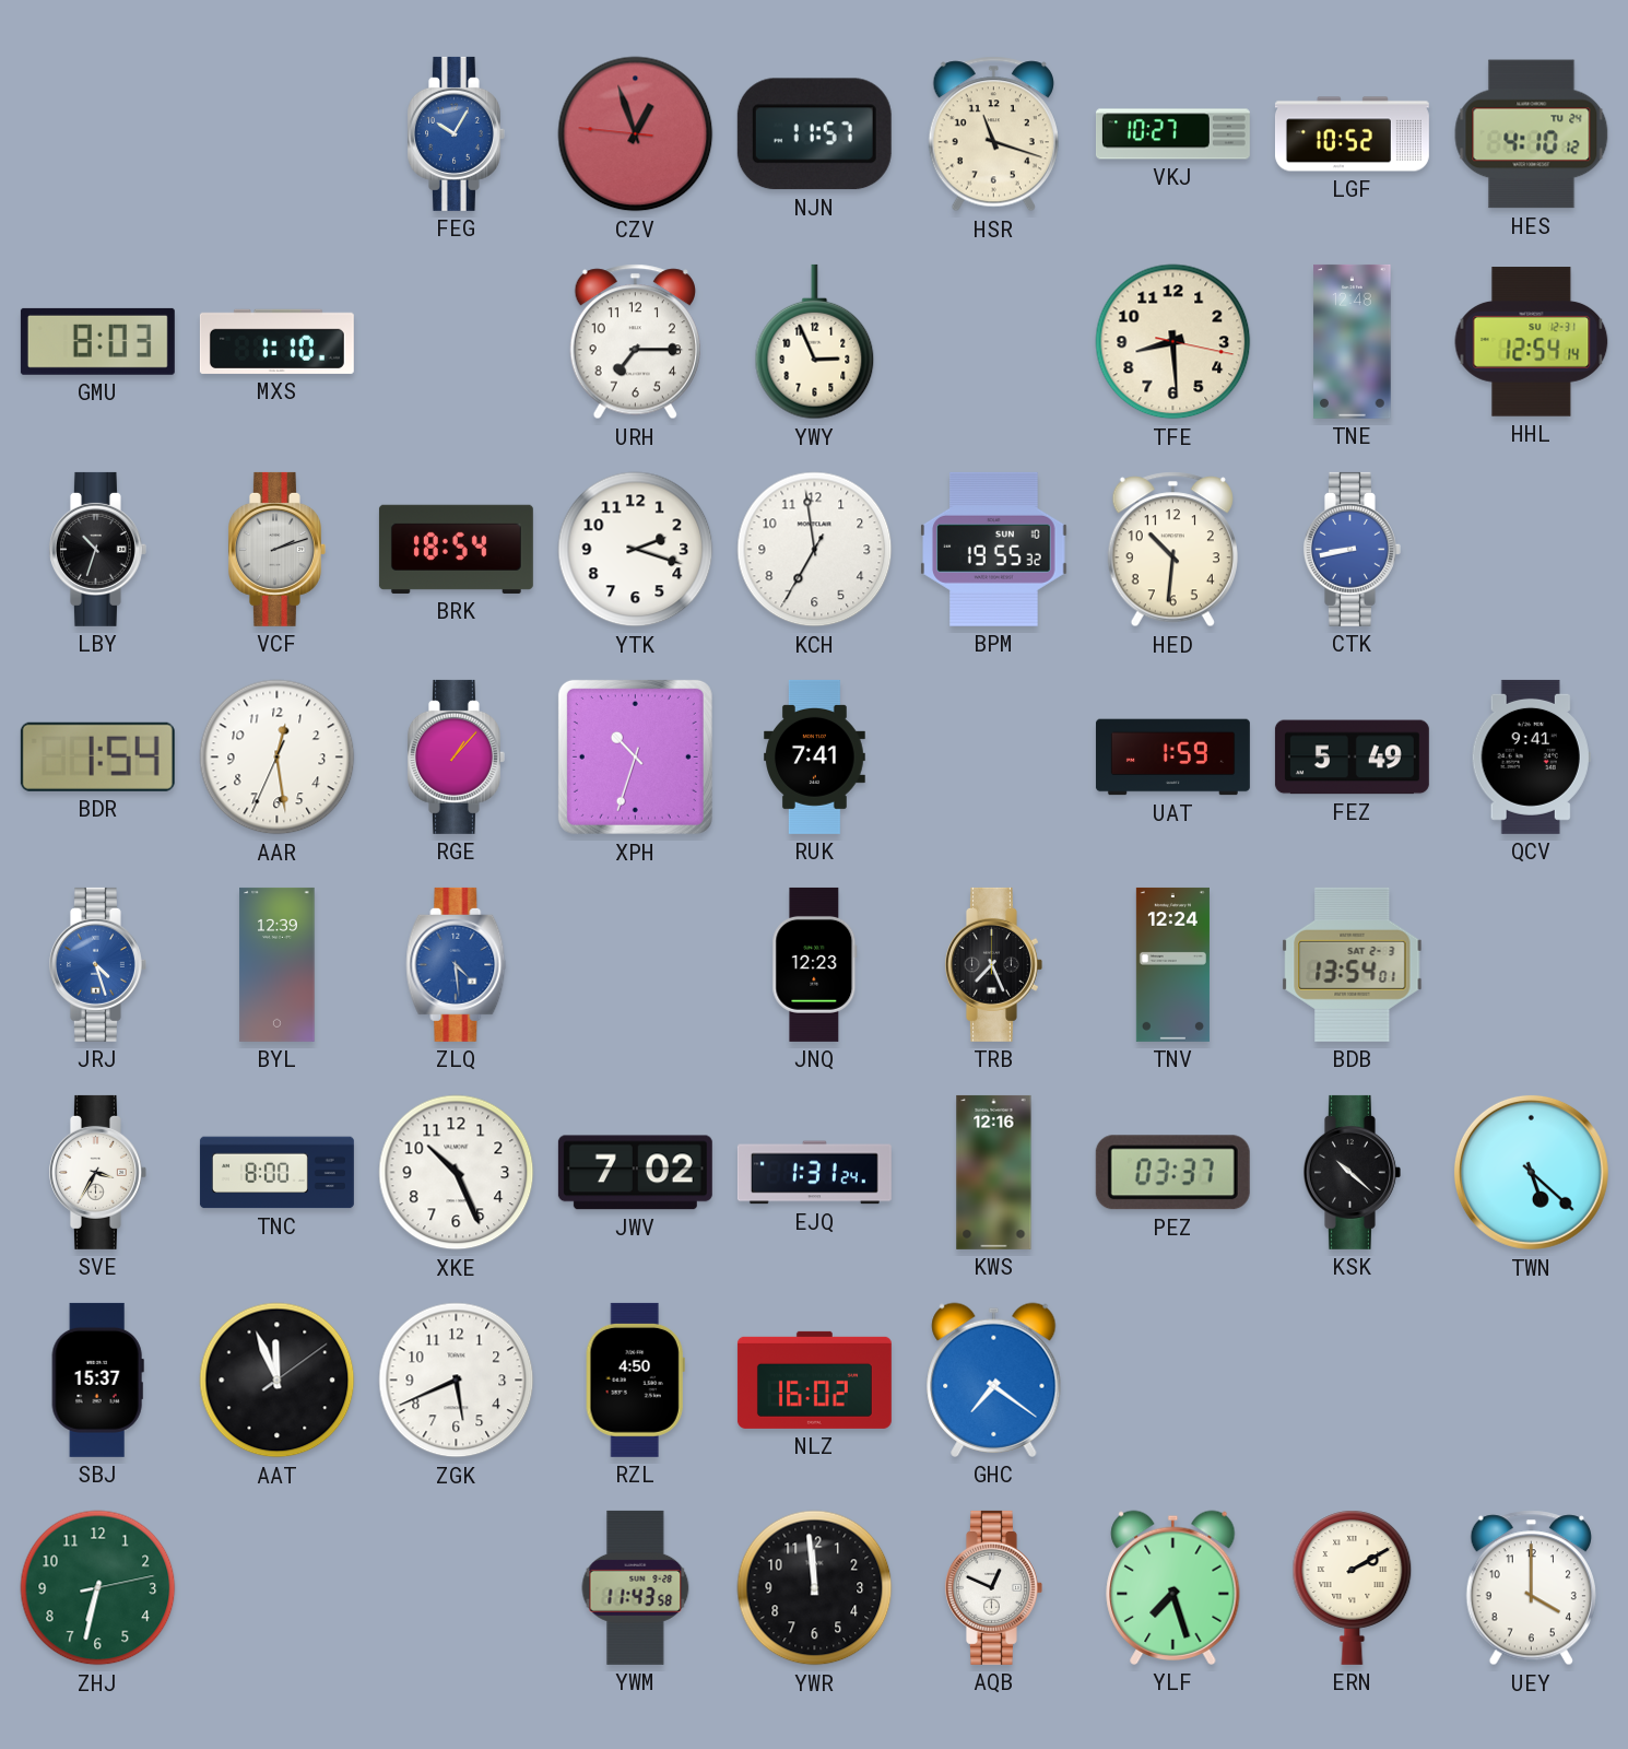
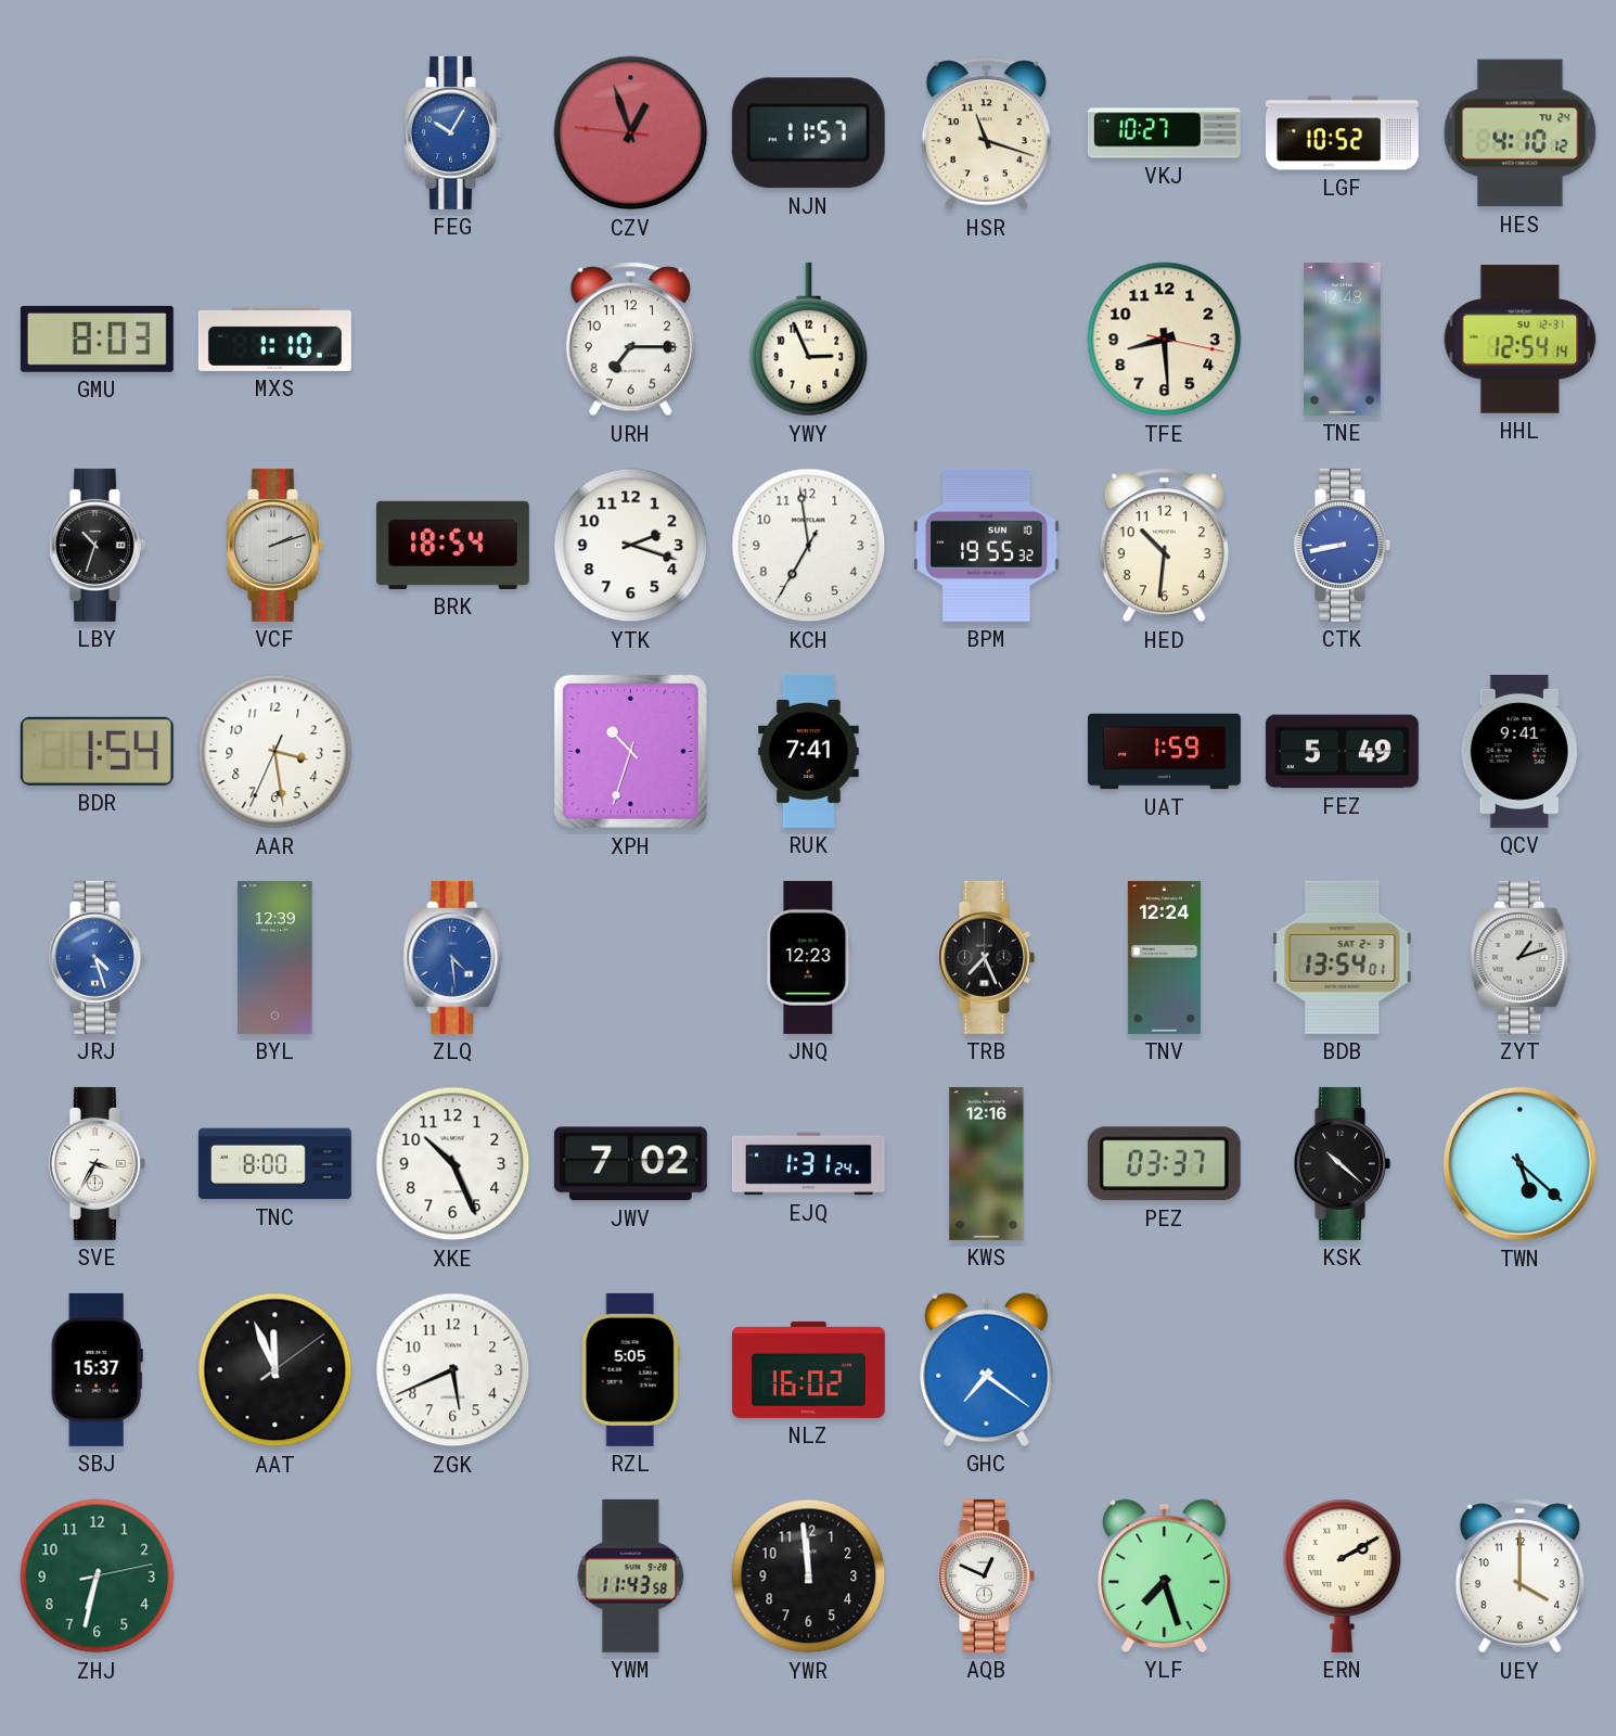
AAR: 12:28 -> 3:28
RGE: 1:07 -> none
ZYT: none -> 1:12
RZL: 4:50 -> 5:05
